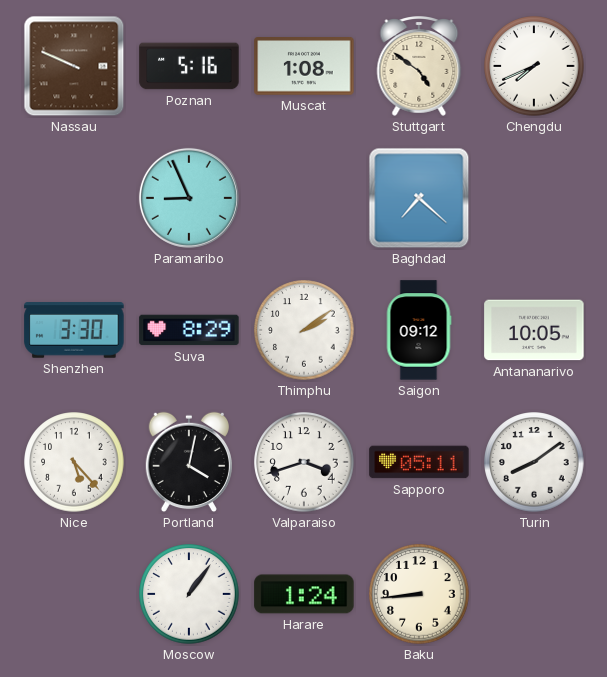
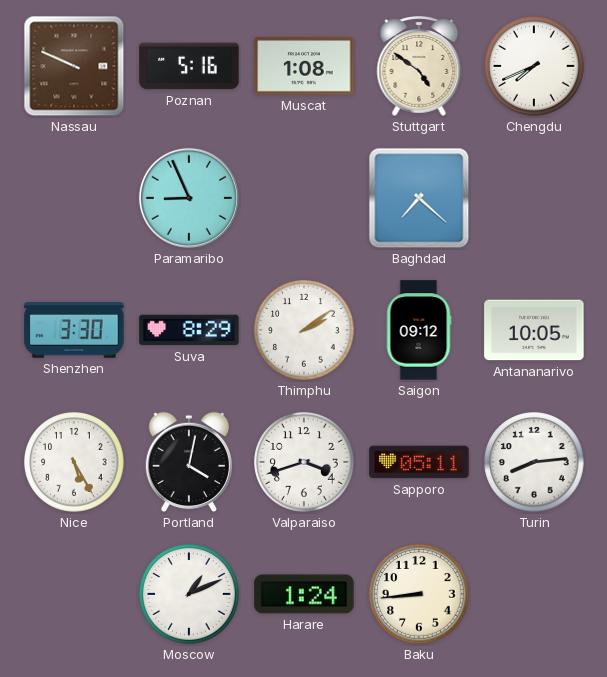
Nice: 5:23 -> 5:25
Turin: 8:09 -> 8:14
Moscow: 1:06 -> 1:11
